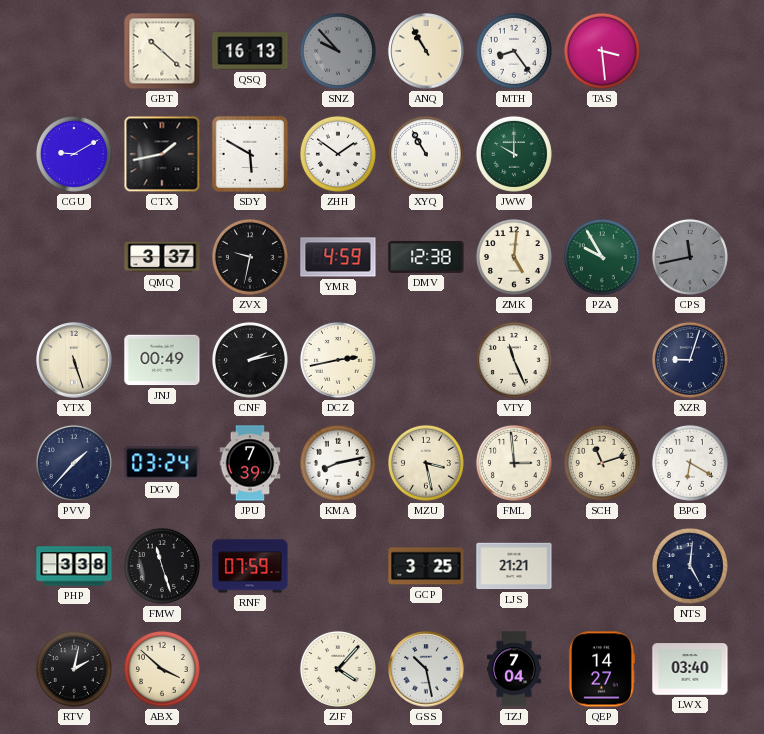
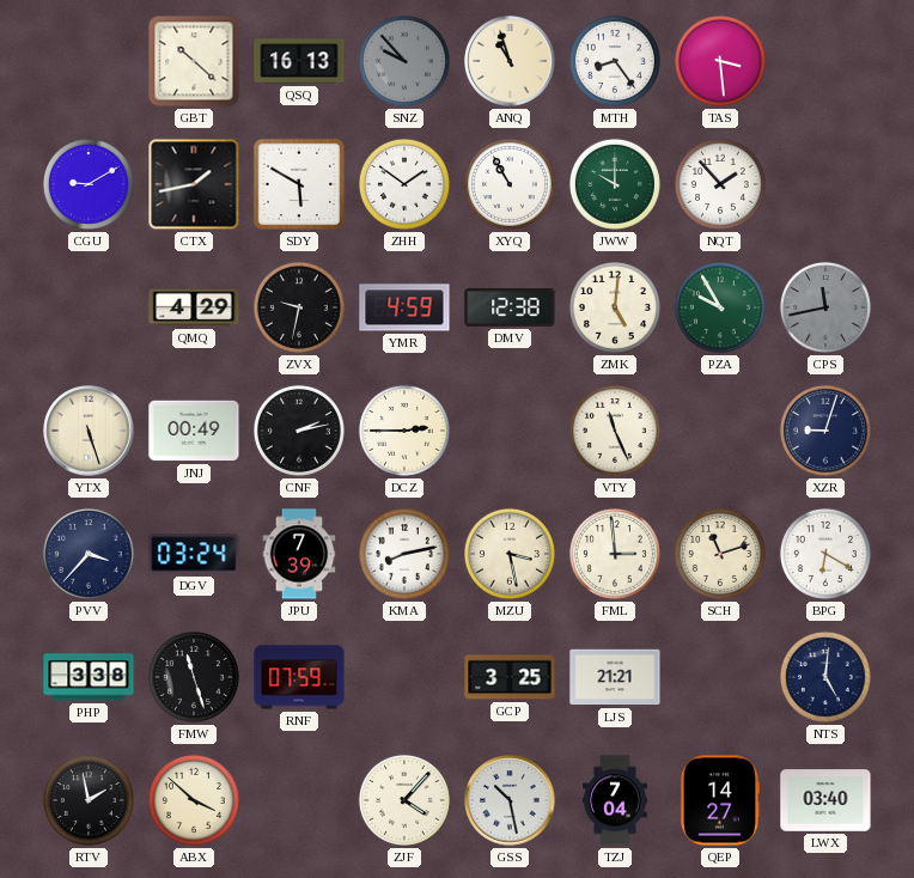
ANQ: 10:55 -> 10:57
NQT: none -> 1:53
QMQ: 3:37 -> 4:29
DCZ: 2:43 -> 2:45
PVV: 1:37 -> 3:37
RTV: 2:02 -> 1:58
